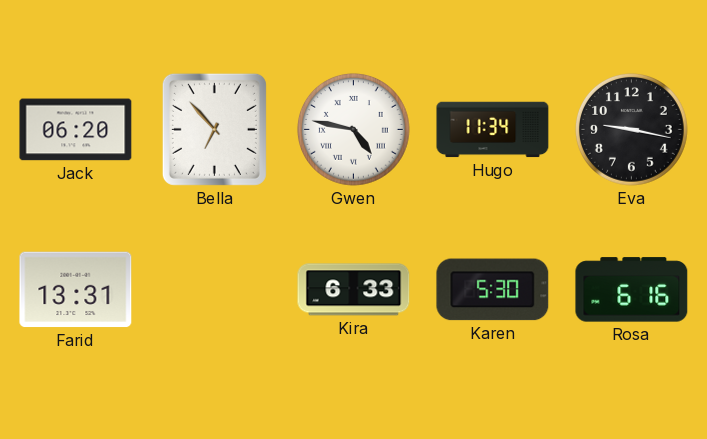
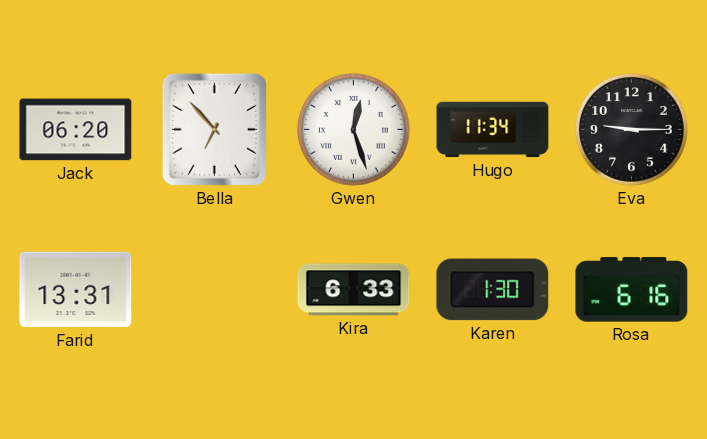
Gwen: 4:47 -> 12:27
Eva: 9:17 -> 9:15
Karen: 5:30 -> 1:30
